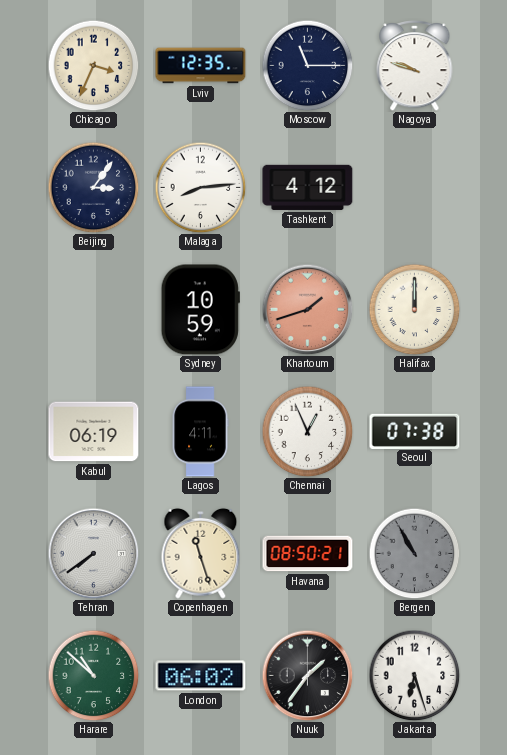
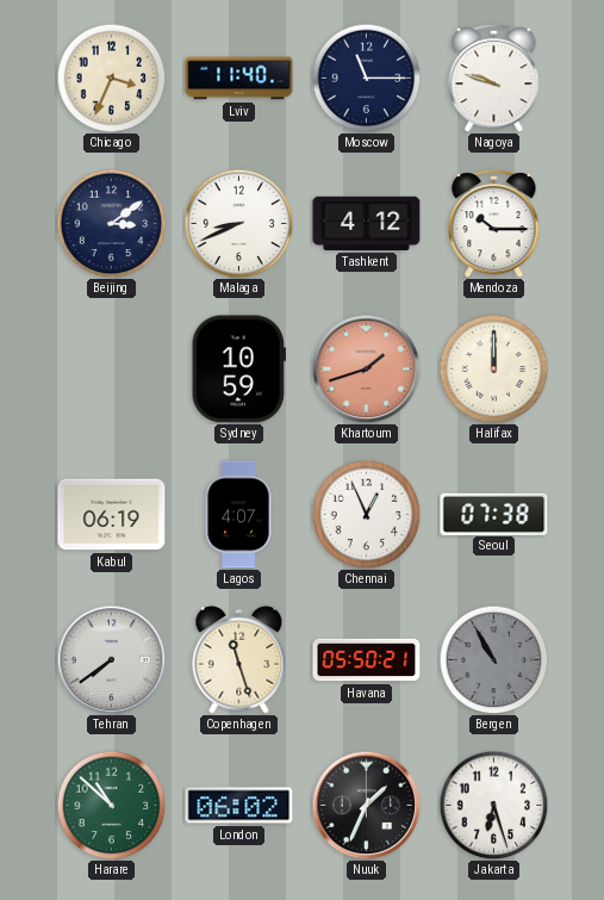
Lviv: 12:35 -> 11:40
Beijing: 3:06 -> 3:09
Malaga: 8:14 -> 8:41
Mendoza: none -> 10:15
Lagos: 4:11 -> 4:07
Havana: 08:50 -> 05:50
Nuuk: 1:36 -> 1:34
